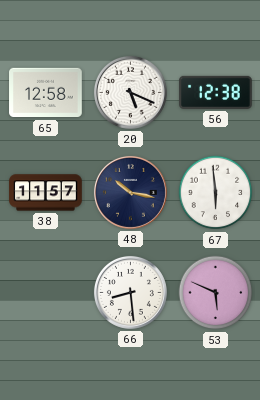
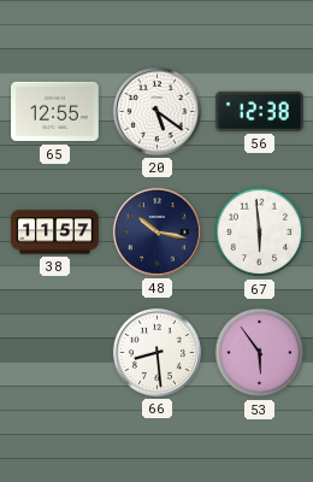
65: 12:58 -> 12:55
20: 5:19 -> 5:21
53: 5:49 -> 5:54
